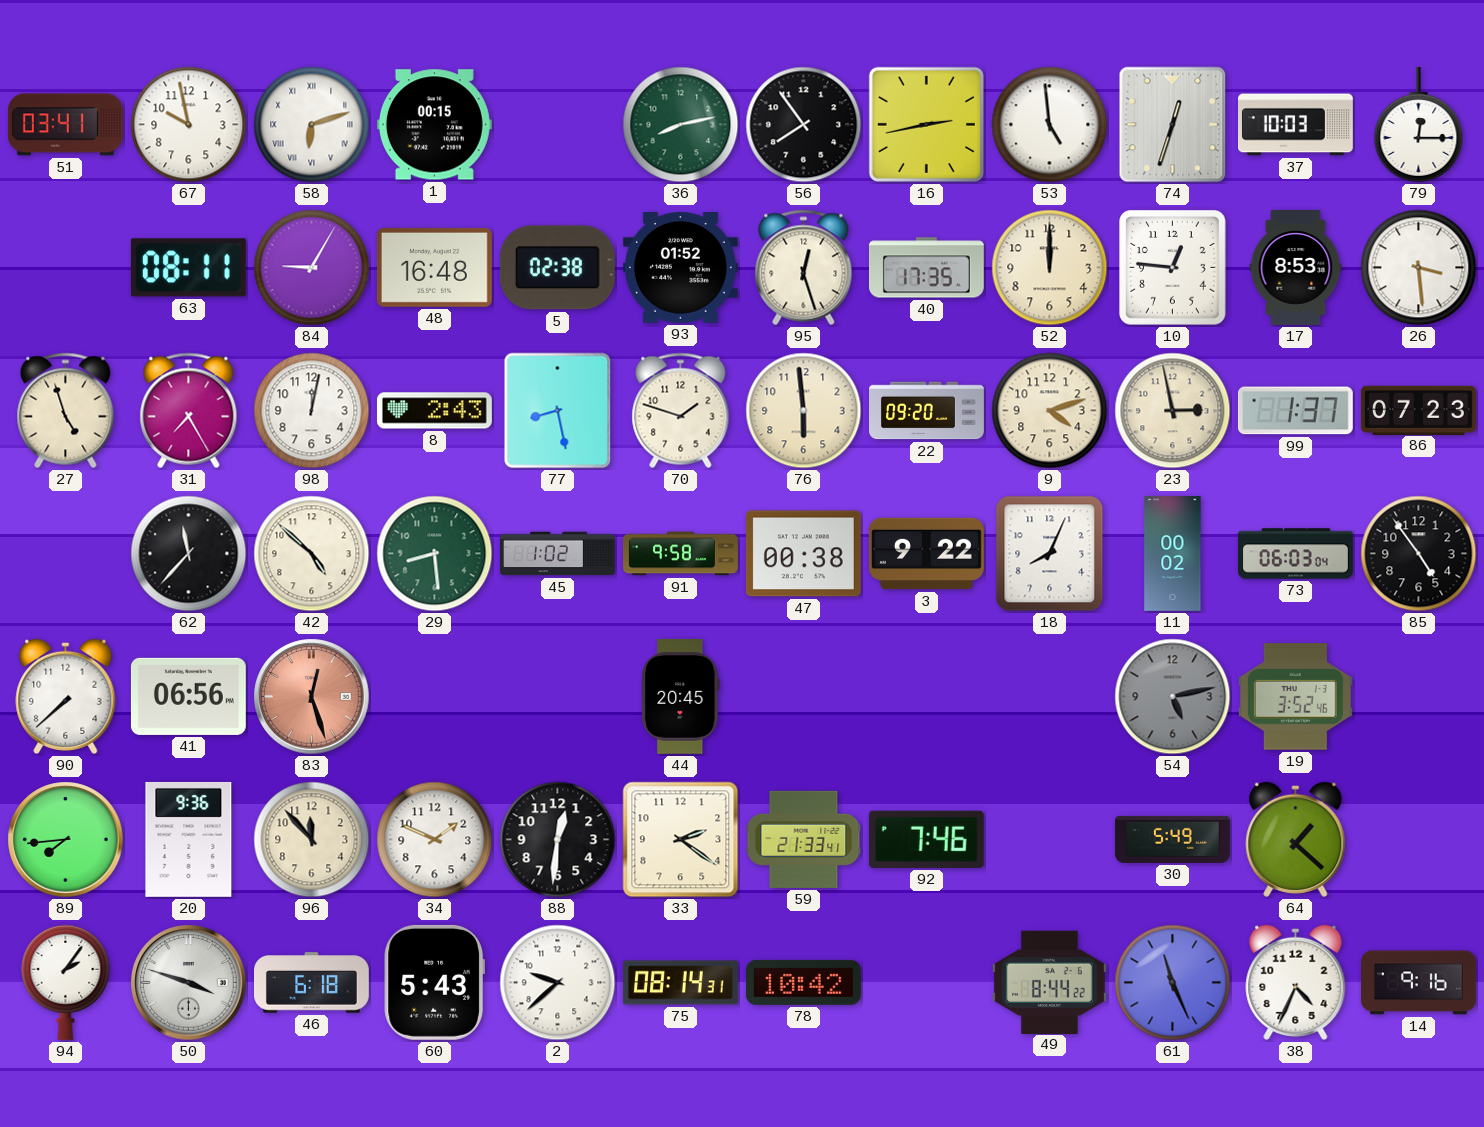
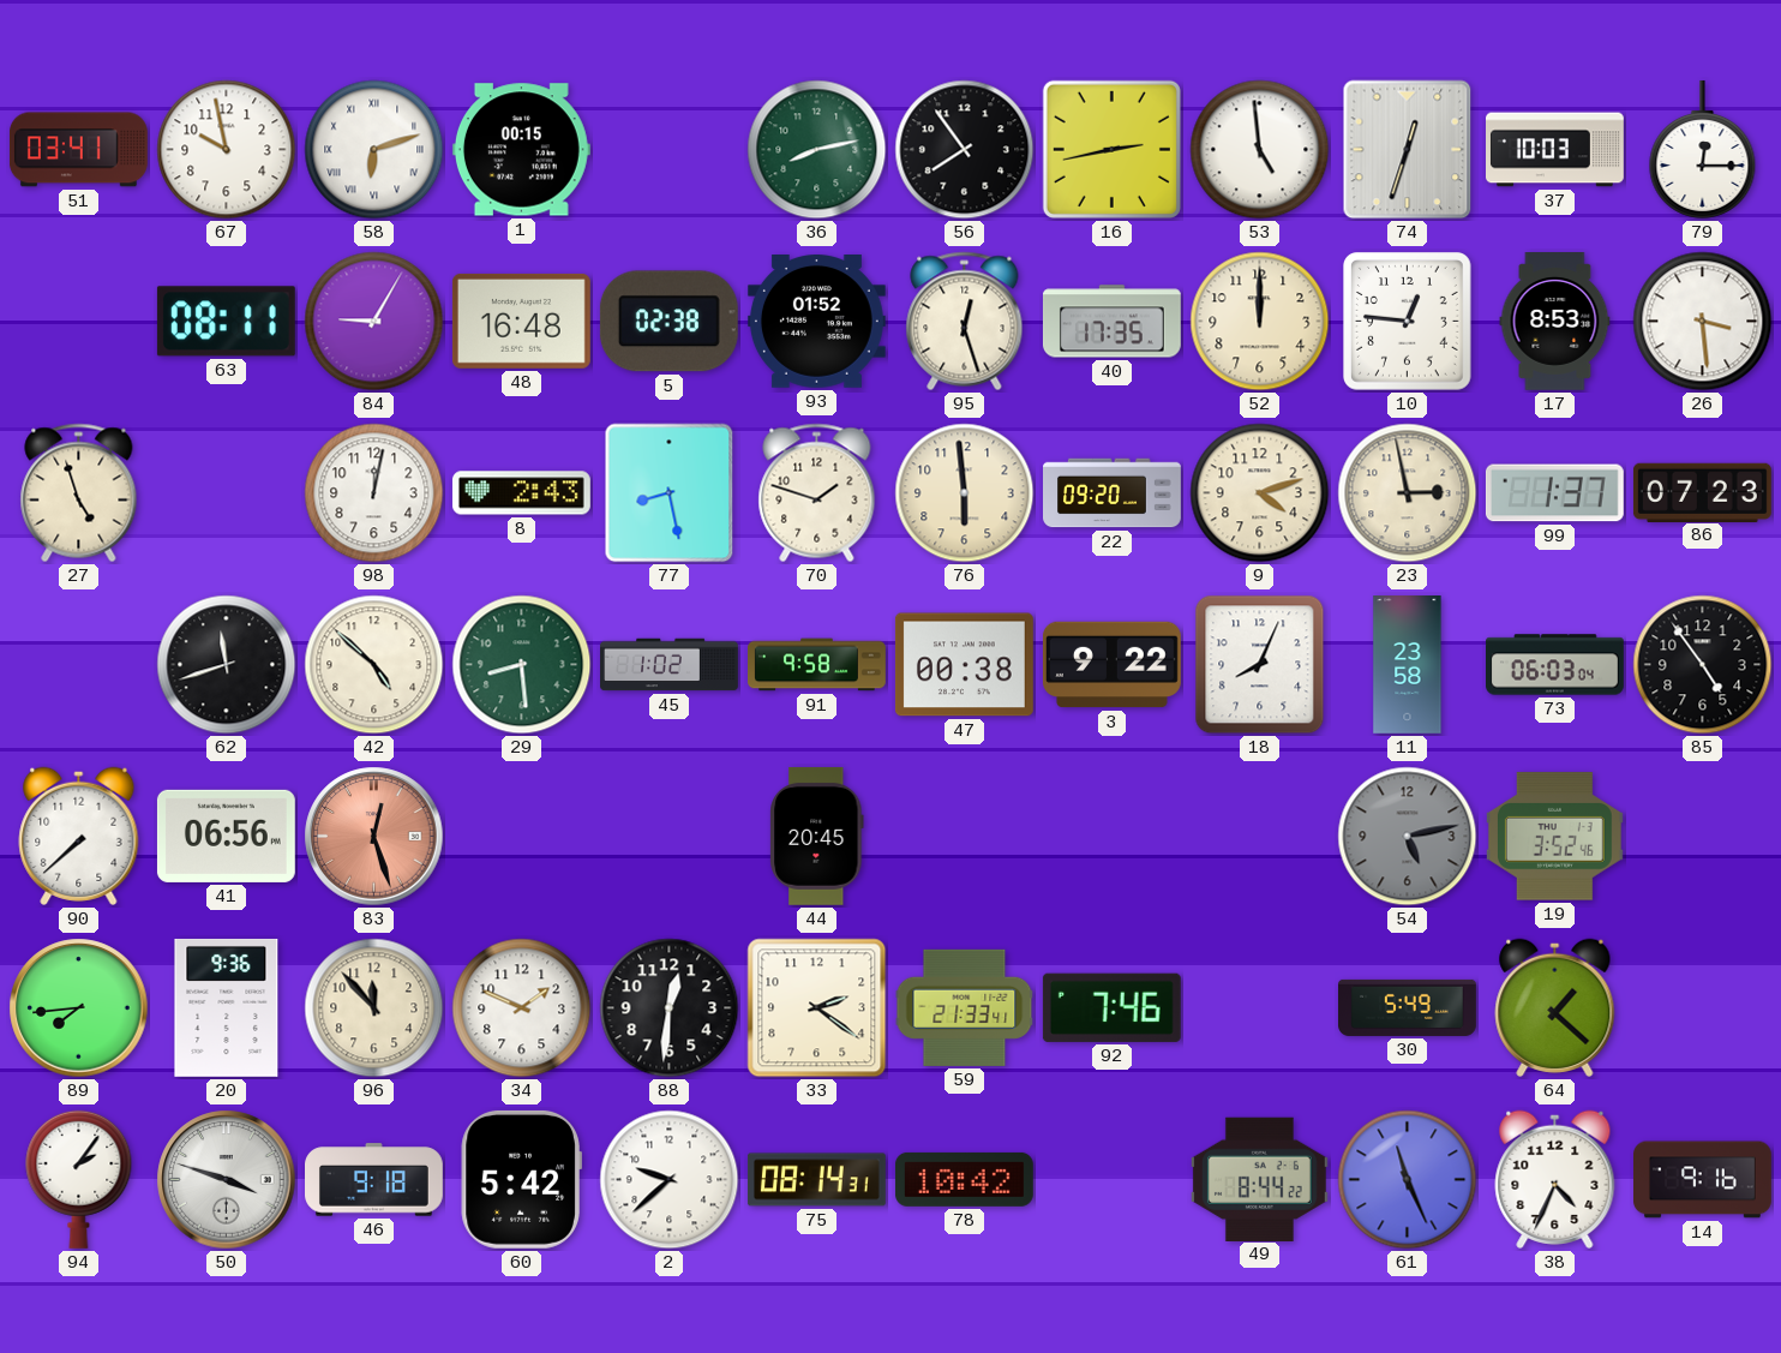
31: 7:25 -> none
62: 11:37 -> 11:42
11: 00:02 -> 23:58
46: 6:18 -> 9:18
60: 5:43 -> 5:42
